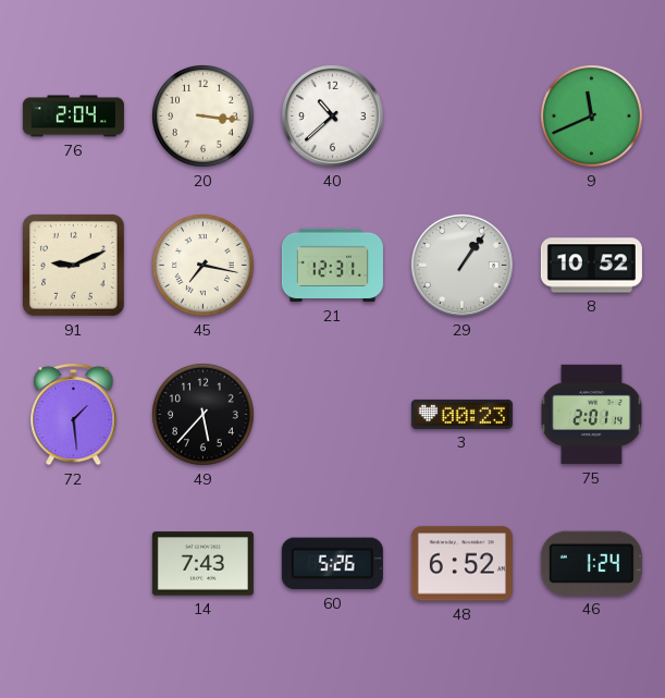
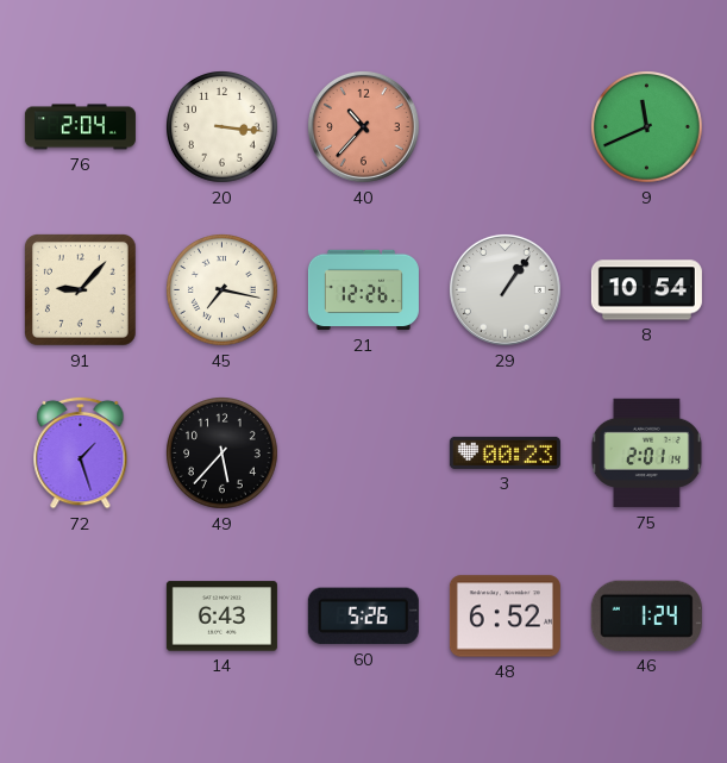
40: 10:38 -> 10:37
40 dial: white -> salmon
91: 9:11 -> 9:07
21: 12:31 -> 12:26
8: 10:52 -> 10:54
72: 1:29 -> 1:27
14: 7:43 -> 6:43
